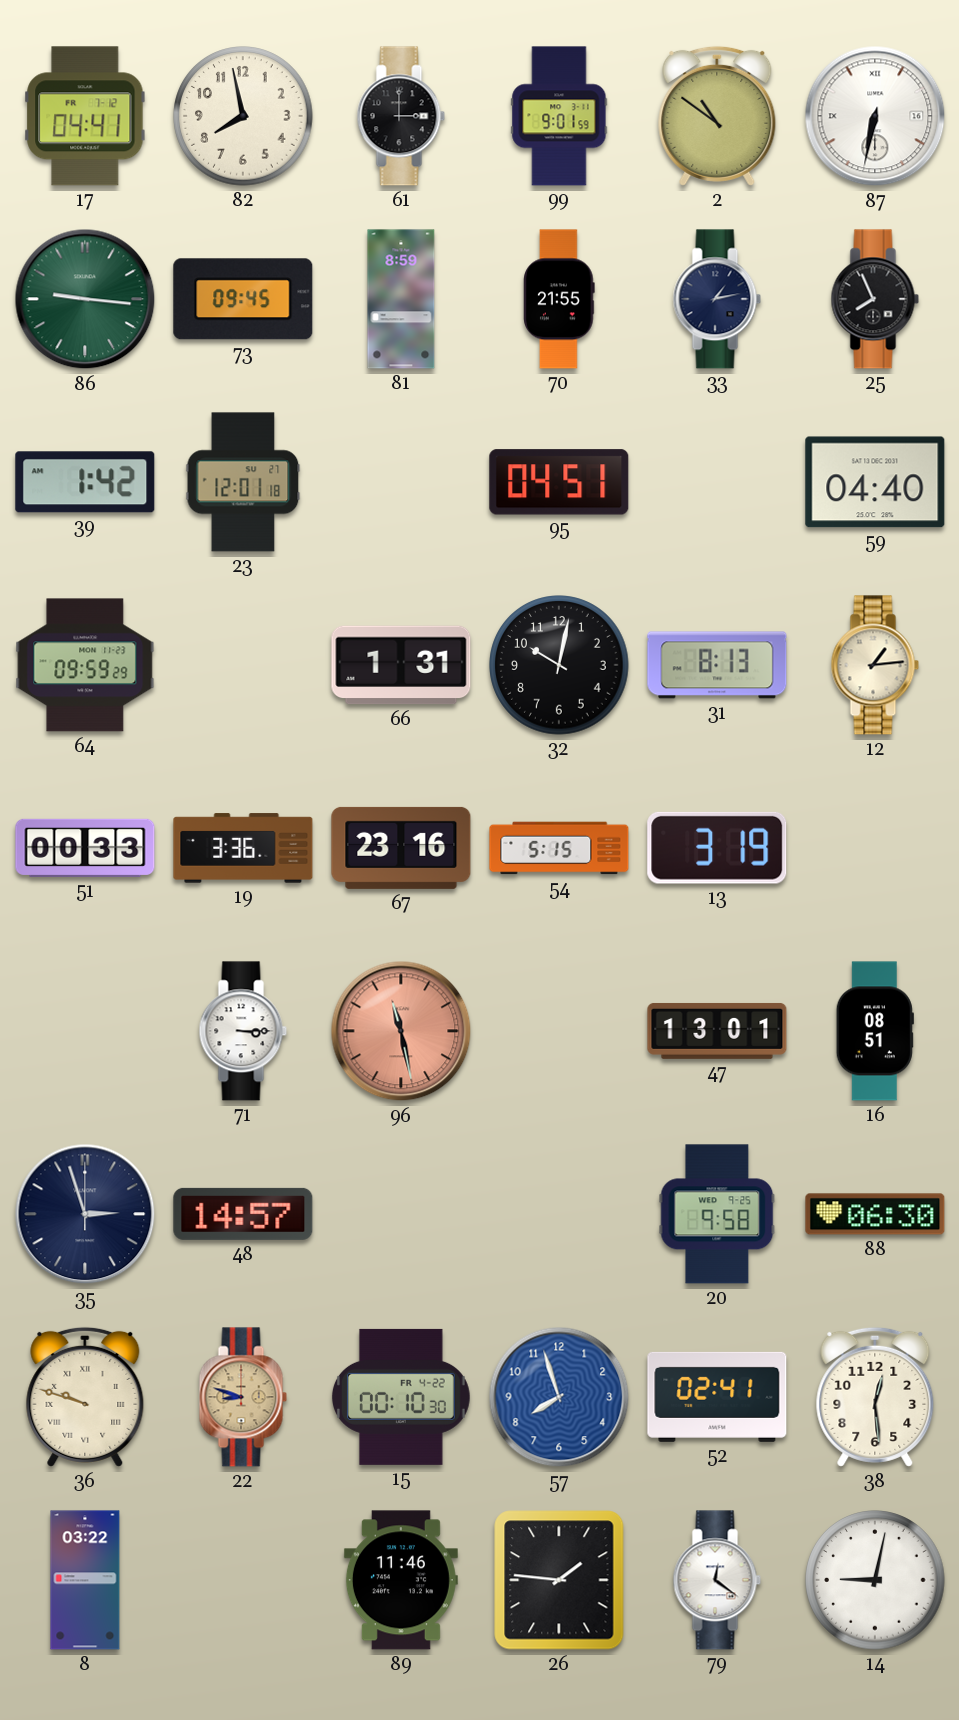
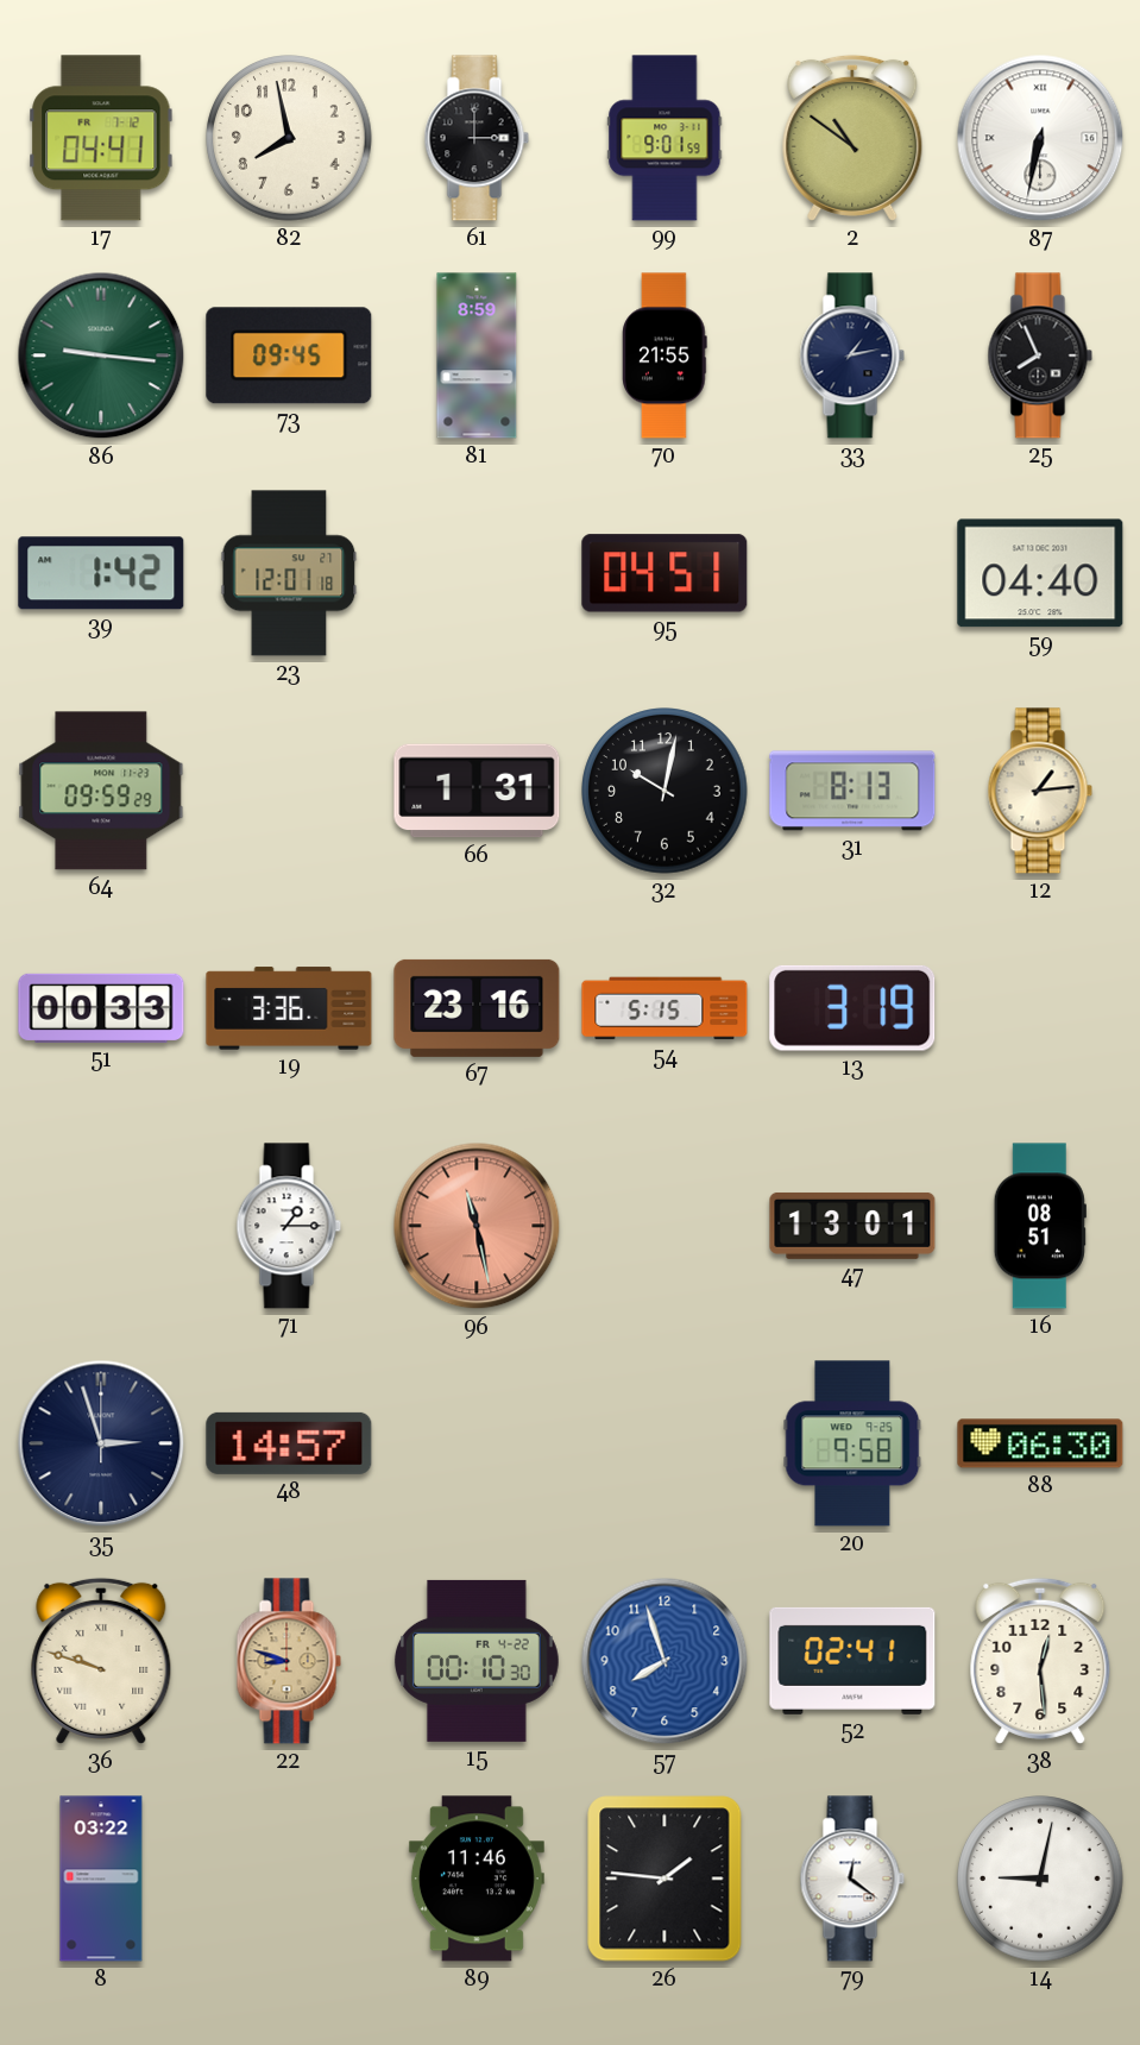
71: 3:15 -> 1:15
